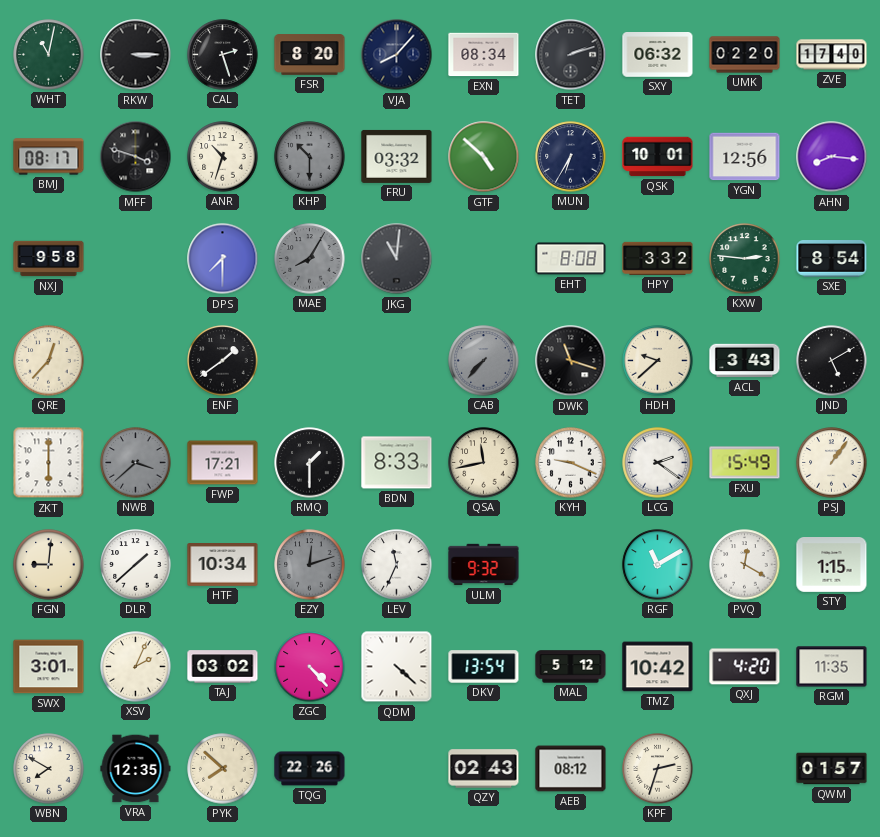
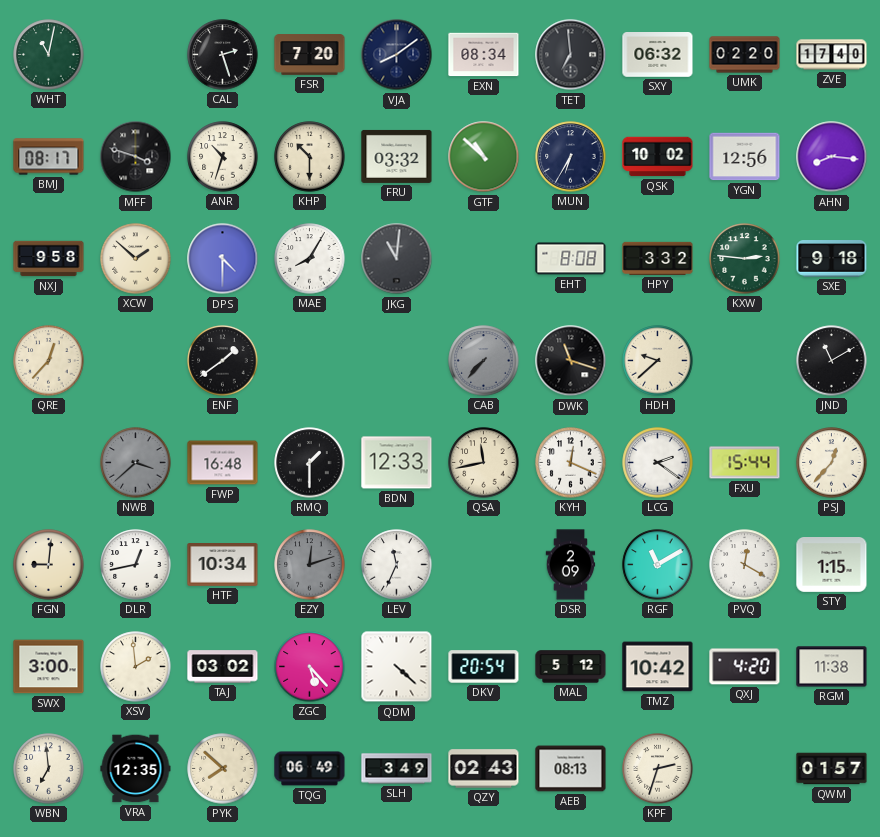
RKW: 3:15 -> none
FSR: 8:20 -> 7:20
VJA: 8:07 -> 8:09
TET: 2:12 -> 6:59
KHP dial: grey -> cream
GTF: 4:52 -> 10:52
QSK: 10:01 -> 10:02
XCW: none -> 1:52
DPS: 7:30 -> 4:30
MAE dial: grey -> white
SXE: 8:54 -> 9:18
ACL: 3:43 -> none
JND: 5:10 -> 11:10
ZKT: 6:00 -> none
FWP: 17:21 -> 16:48
BDN: 8:33 -> 12:33
KYH: 9:19 -> 12:19
FXU: 15:49 -> 15:44
PSJ: 1:06 -> 12:37
DLR: 1:38 -> 12:43
ULM: 9:32 -> none
DSR: none -> 2:09
SWX: 3:01 -> 3:00
XSV: 2:04 -> 1:59
ZGC: 4:23 -> 5:23
DKV: 13:54 -> 20:54
RGM: 11:35 -> 11:38
WBN: 7:50 -> 6:59
TQG: 22:26 -> 06:49
SLH: none -> 3:49
AEB: 08:12 -> 08:13
